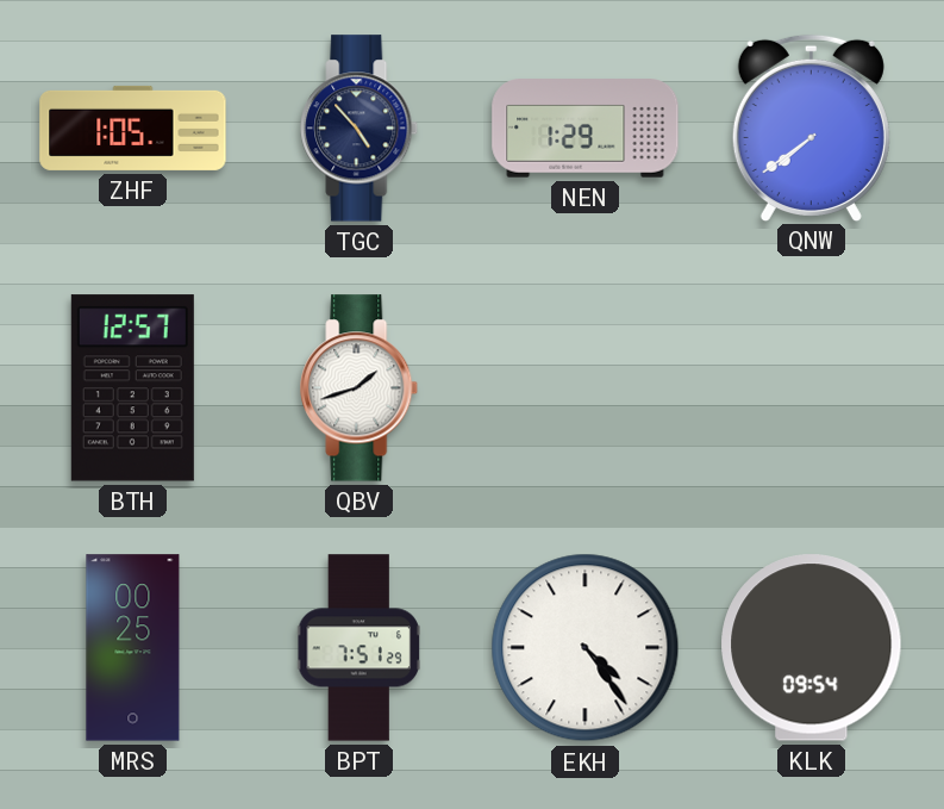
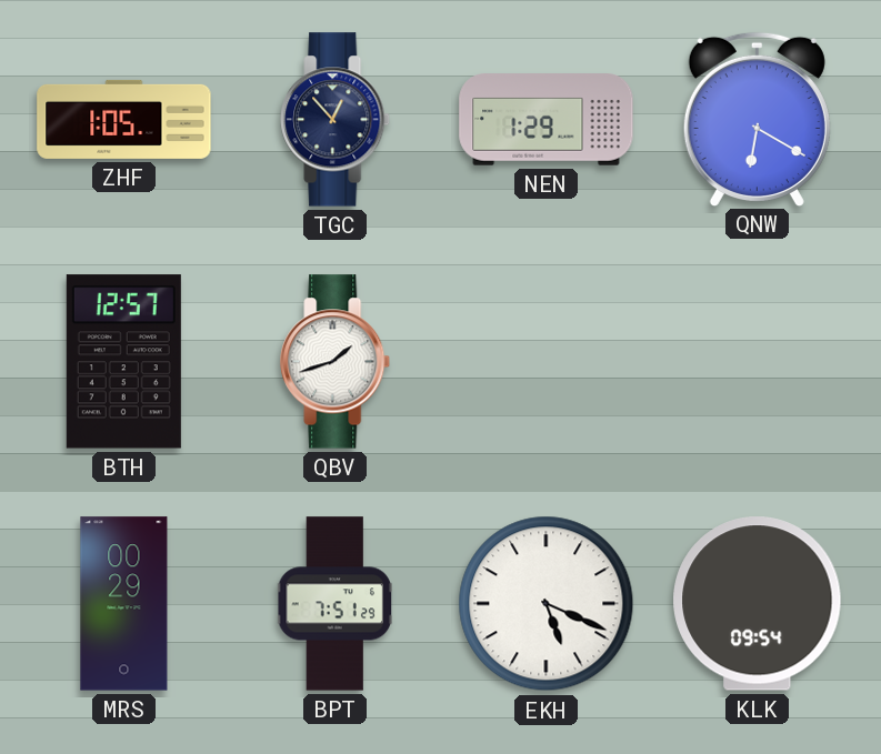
TGC: 4:53 -> 12:53
QNW: 7:39 -> 6:20
MRS: 00:25 -> 00:29
EKH: 4:24 -> 5:19
